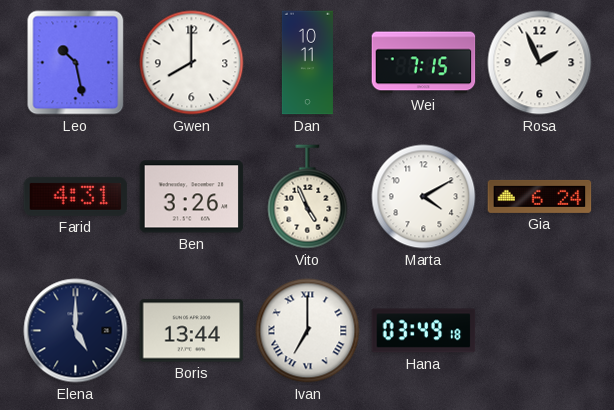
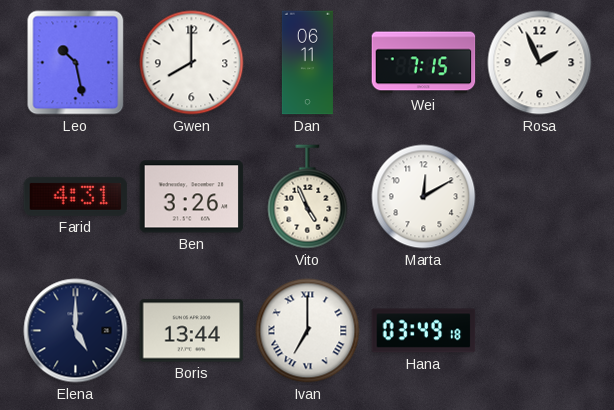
Dan: 10:11 -> 06:11
Marta: 4:10 -> 12:10
Gia: 6:24 -> none
